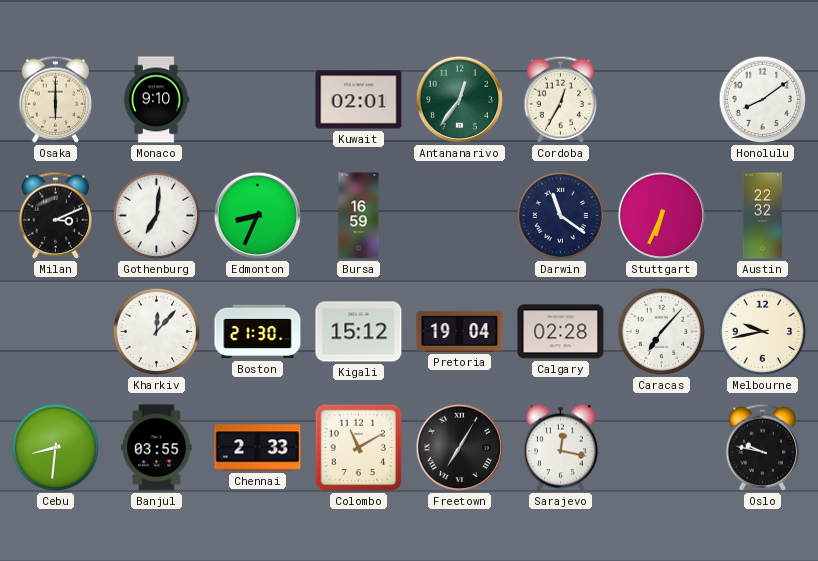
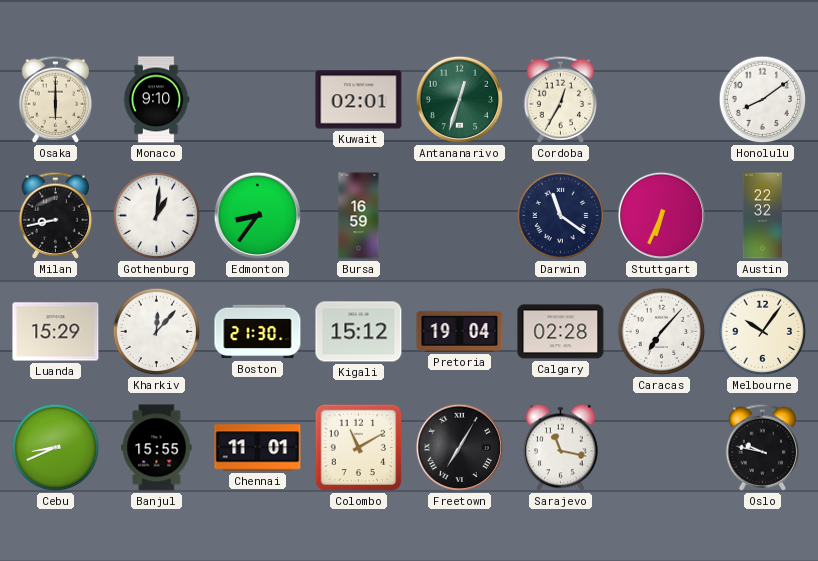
Antananarivo: 12:36 -> 12:33
Milan: 3:11 -> 8:43
Gothenburg: 7:01 -> 1:01
Edmonton: 8:34 -> 8:36
Luanda: none -> 15:29
Melbourne: 9:43 -> 10:06
Cebu: 8:31 -> 8:41
Banjul: 03:55 -> 15:55
Chennai: 2:33 -> 11:01
Sarajevo: 12:17 -> 11:17
